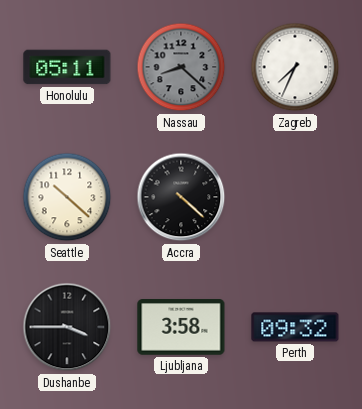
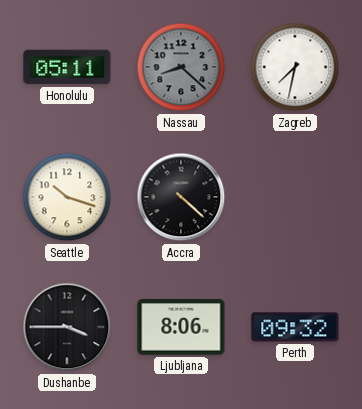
Zagreb: 7:34 -> 7:32
Seattle: 10:22 -> 10:18
Ljubljana: 3:58 -> 8:06
